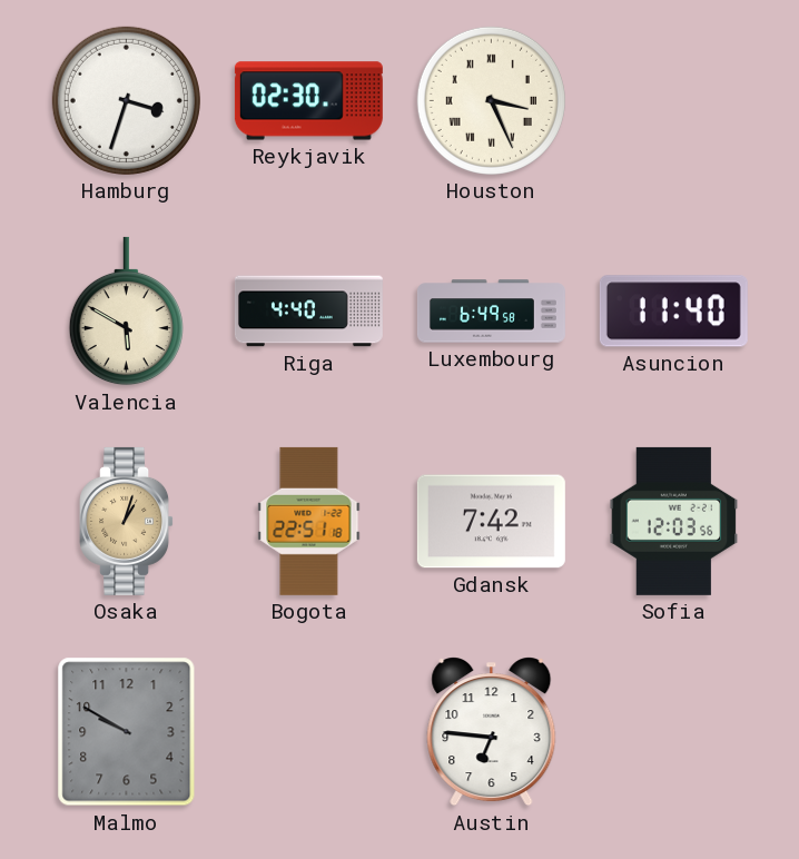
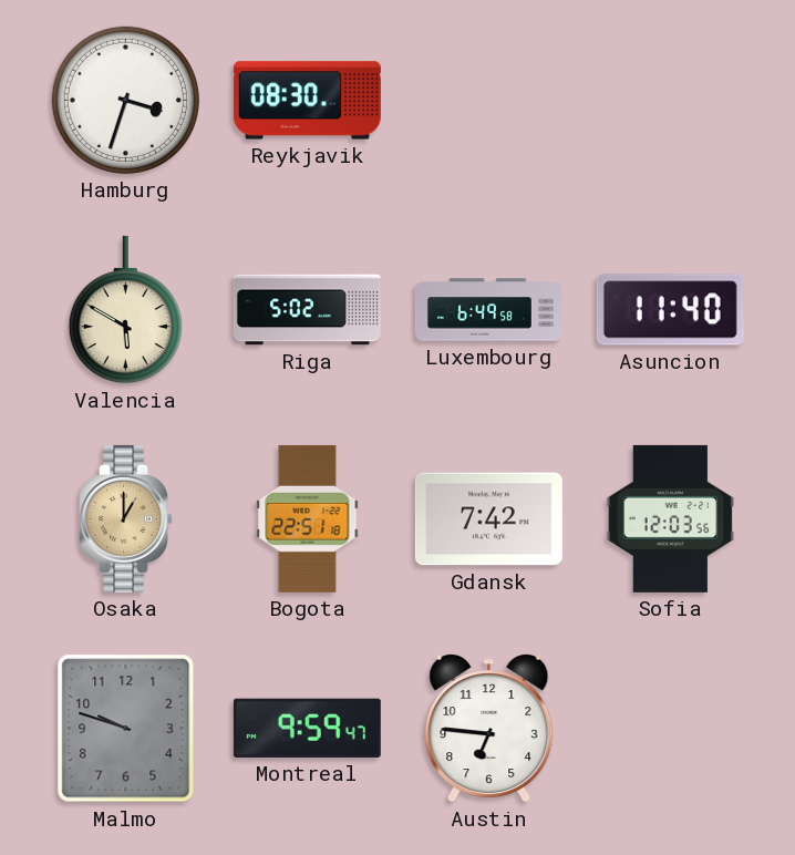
Reykjavik: 02:30 -> 08:30
Houston: 3:26 -> none
Riga: 4:40 -> 5:02
Osaka: 1:03 -> 1:00
Malmo: 9:50 -> 9:48
Montreal: none -> 9:59
